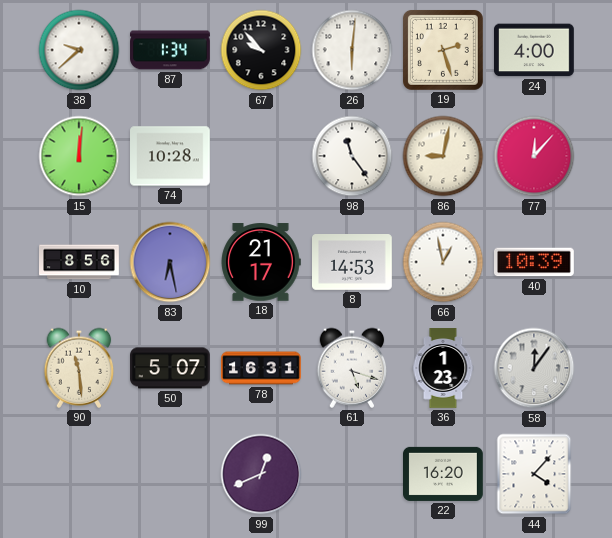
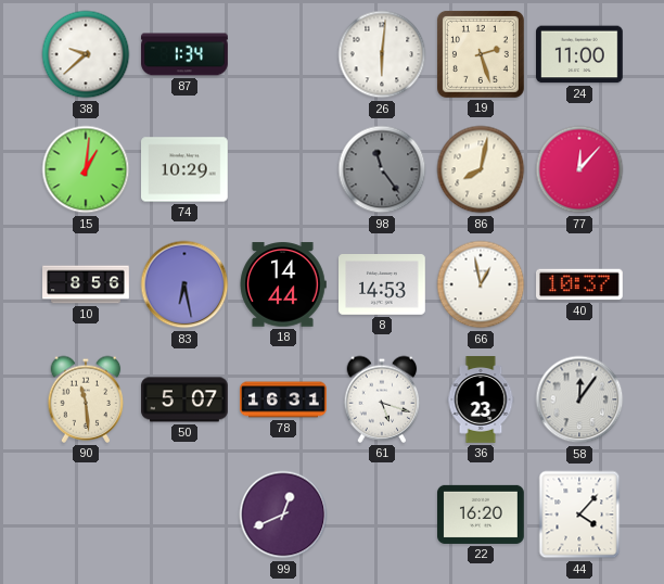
67: 9:53 -> none
24: 4:00 -> 11:00
15: 12:01 -> 1:01
74: 10:28 -> 10:29
98 dial: white -> grey
86: 9:02 -> 8:02
18: 21:17 -> 14:44
40: 10:39 -> 10:37
